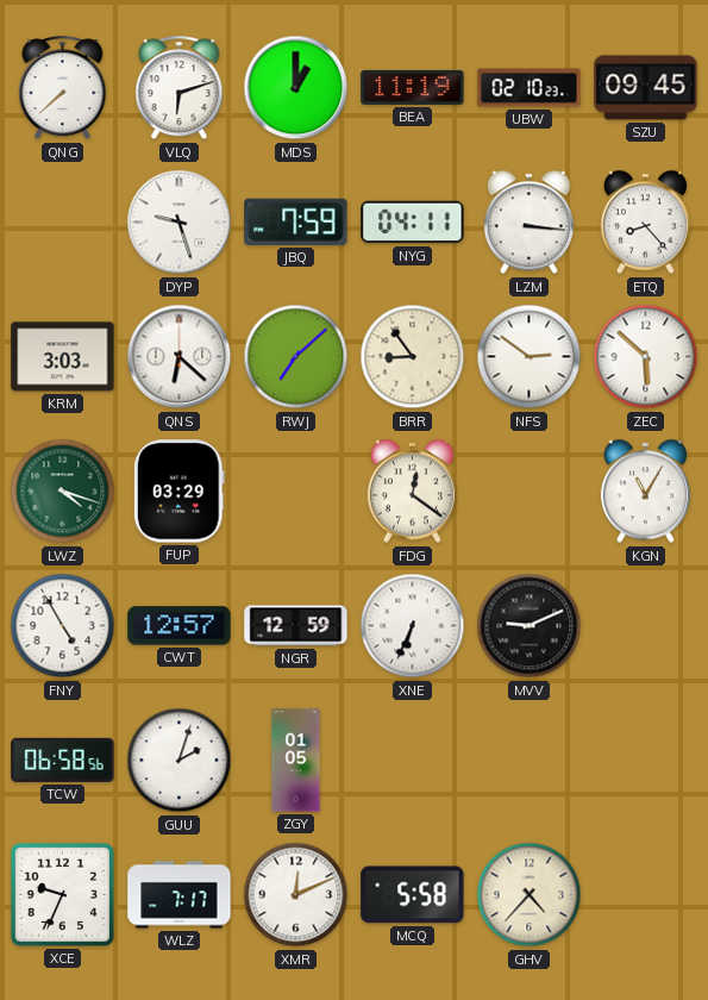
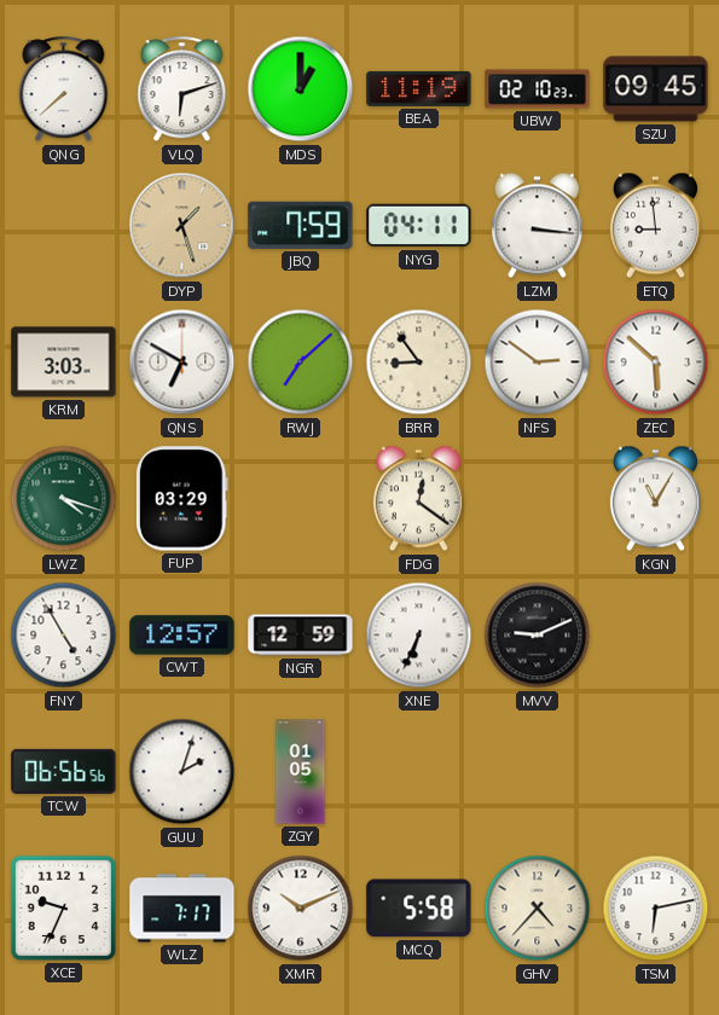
DYP: 9:27 -> 1:27
DYP dial: white -> champagne
ETQ: 8:23 -> 8:59
QNS: 6:22 -> 6:50
TCW: 06:58 -> 06:56
XMR: 12:11 -> 10:11
TSM: none -> 6:13
